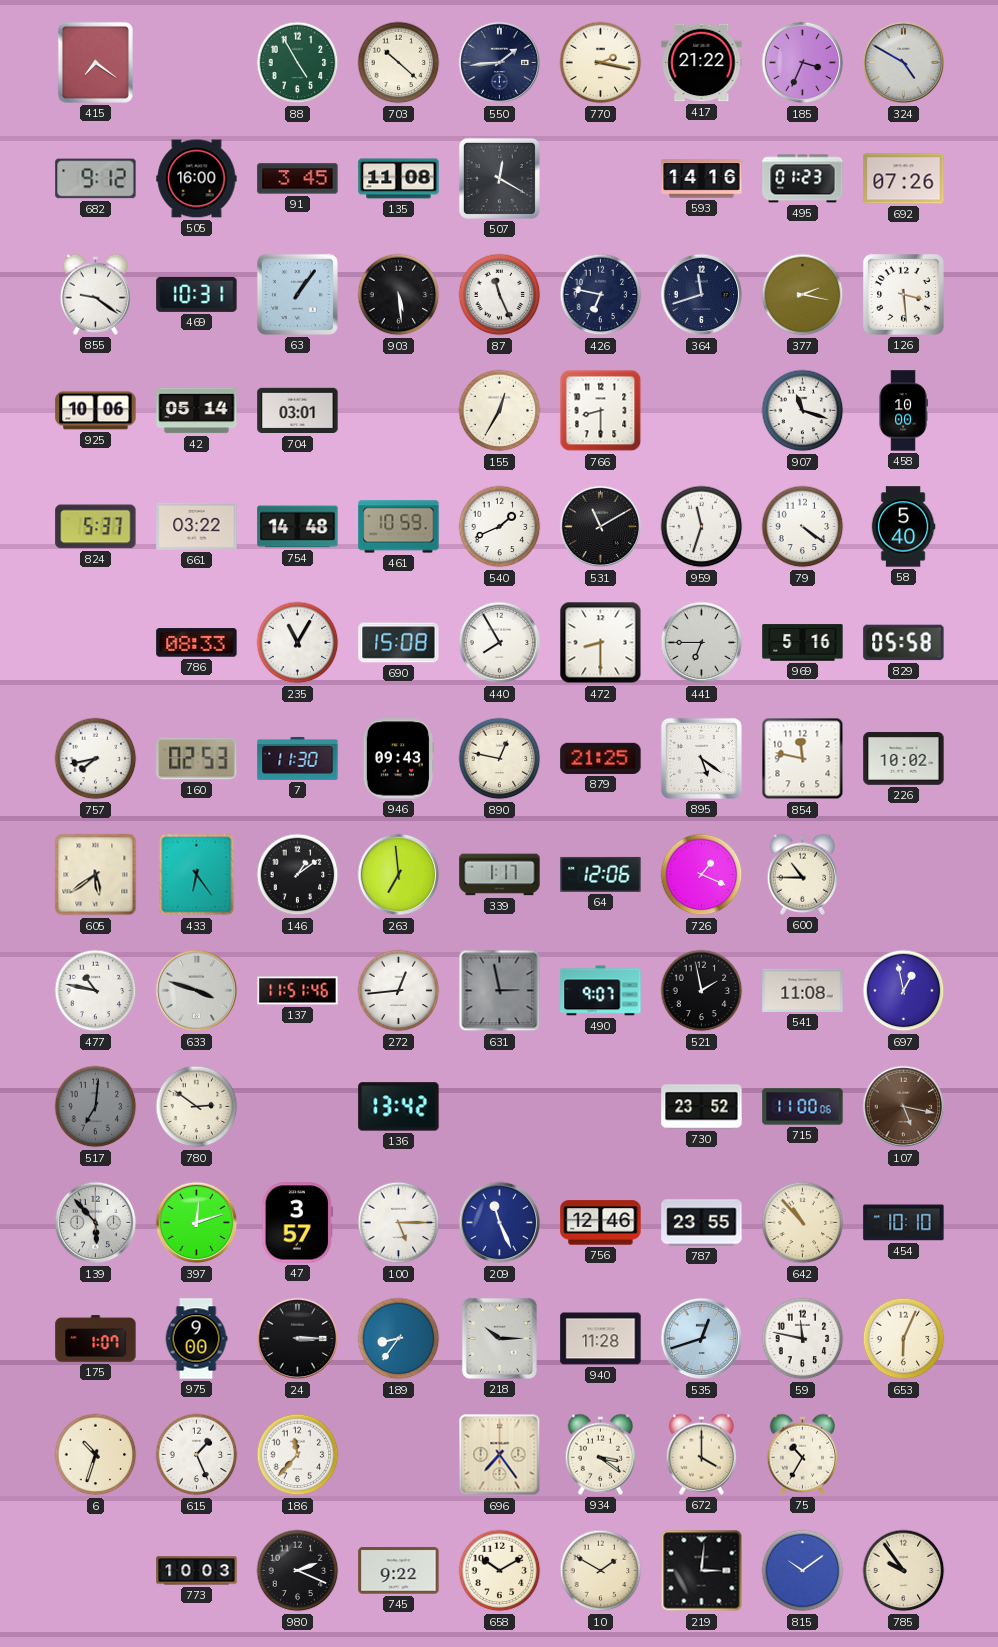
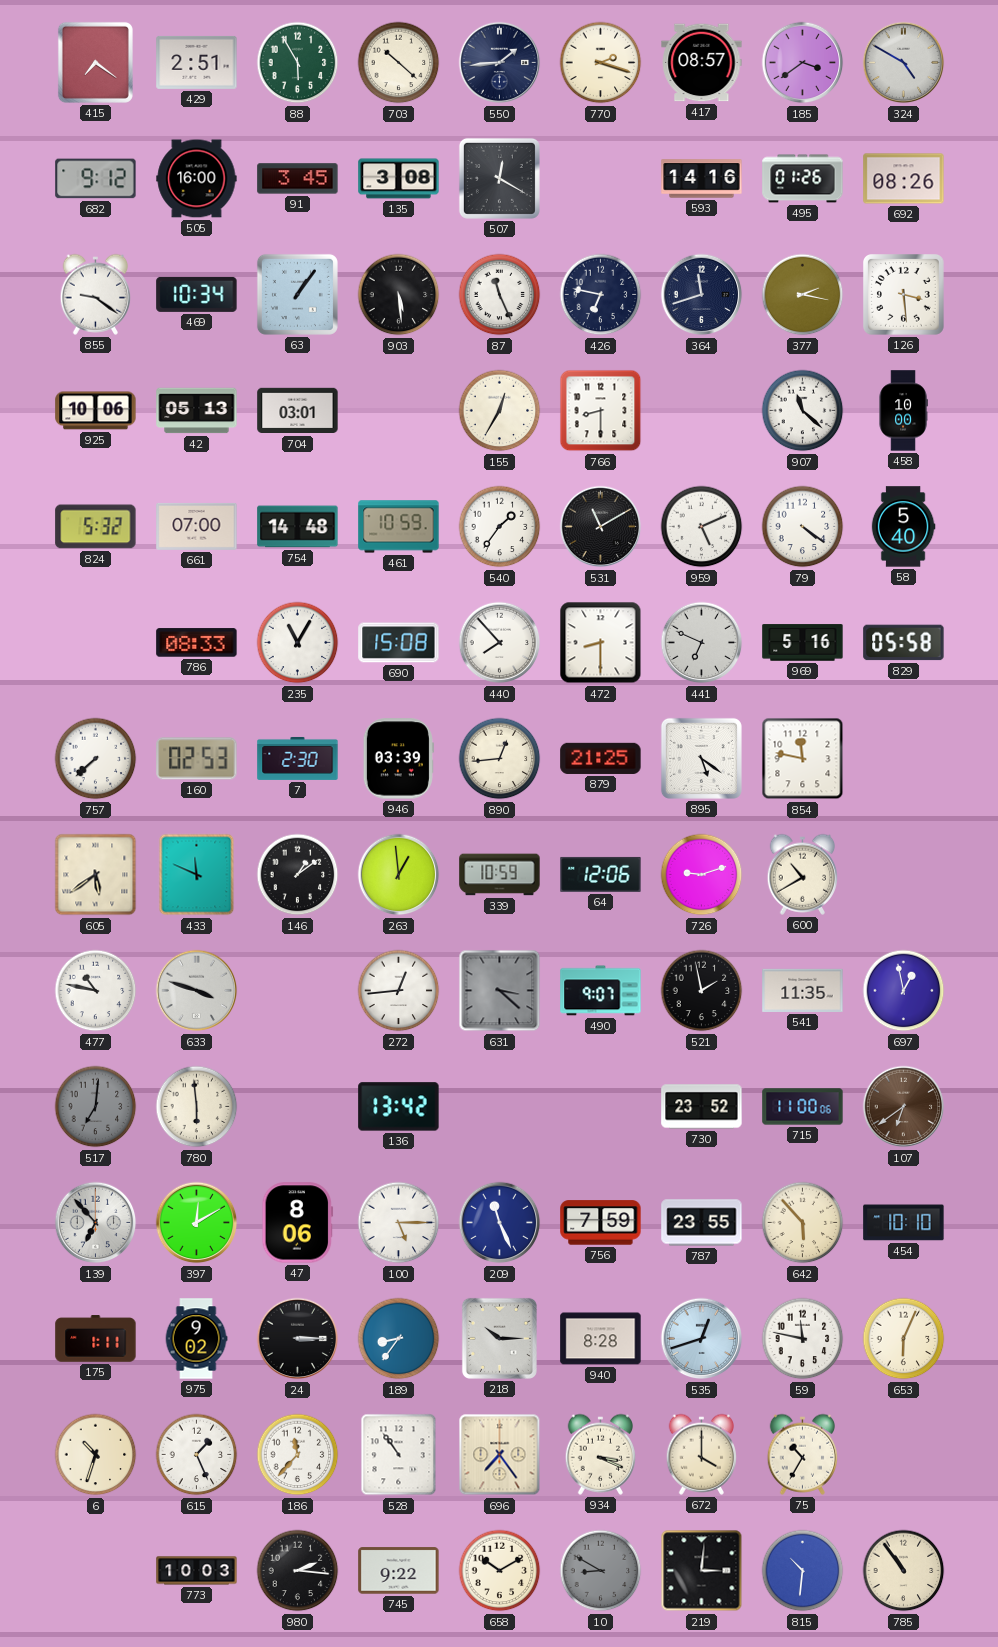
429: none -> 2:51
88: 4:55 -> 5:55
770: 2:17 -> 2:18
417: 21:22 -> 08:57
185: 3:34 -> 3:39
135: 11:08 -> 3:08
495: 01:23 -> 01:26
692: 07:26 -> 08:26
469: 10:31 -> 10:34
42: 05:14 -> 05:13
907: 11:18 -> 11:22
824: 5:37 -> 5:32
661: 03:22 -> 07:00
540: 1:41 -> 1:36
959: 11:33 -> 5:11
440: 7:55 -> 7:53
441: 6:45 -> 6:49
757: 7:43 -> 7:38
7: 11:30 -> 2:30
946: 09:43 -> 03:39
890: 12:47 -> 12:44
226: 10:02 -> none
433: 6:24 -> 11:49
263: 6:59 -> 12:59
339: 1:17 -> 10:59
726: 1:19 -> 9:12
600: 10:45 -> 10:40
137: 11:51 -> none
631: 2:58 -> 3:22
541: 11:08 -> 11:35
780: 2:51 -> 5:59
107: 5:17 -> 6:39
139: 5:53 -> 6:53
397: 12:12 -> 12:10
47: 3:57 -> 8:06
756: 12:46 -> 7:59
642: 10:53 -> 5:53
175: 1:07 -> 1:11
975: 9:00 -> 9:02
940: 11:28 -> 8:28
528: none -> 10:54
934: 3:21 -> 3:19
980: 2:19 -> 2:16
10: 1:50 -> 8:50
10 dial: cream -> grey
815: 10:09 -> 10:31
785: 9:54 -> 10:54
